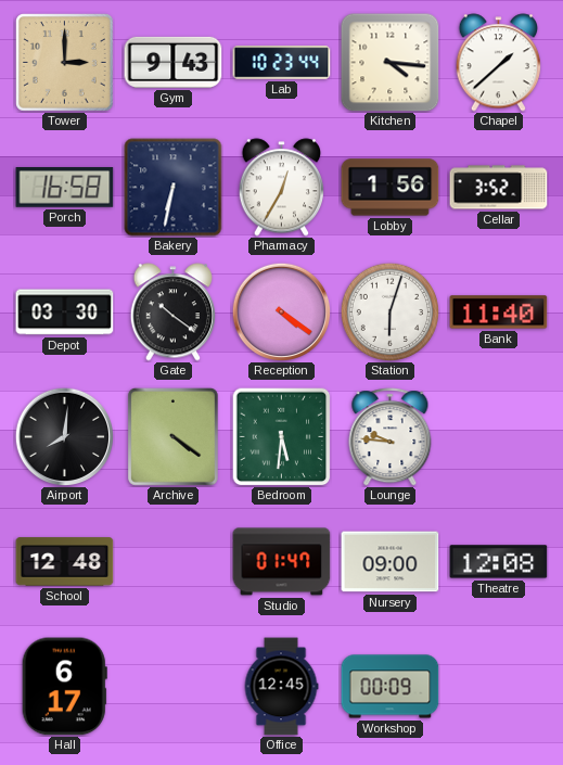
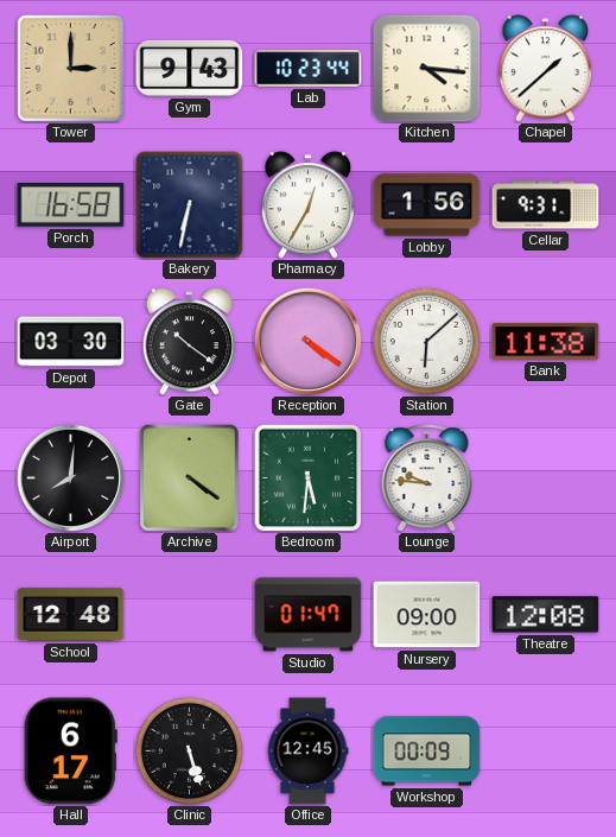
Cellar: 3:52 -> 9:31
Station: 6:03 -> 6:08
Bank: 11:40 -> 11:38
Clinic: none -> 5:27
